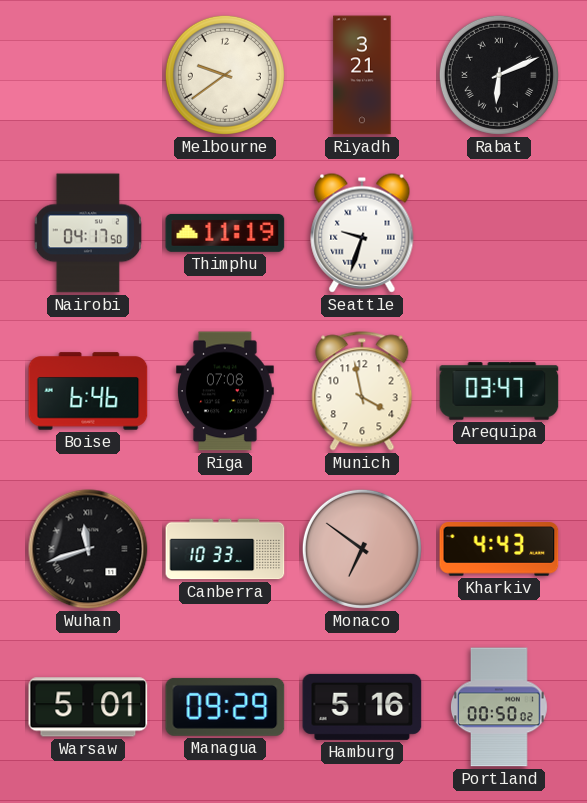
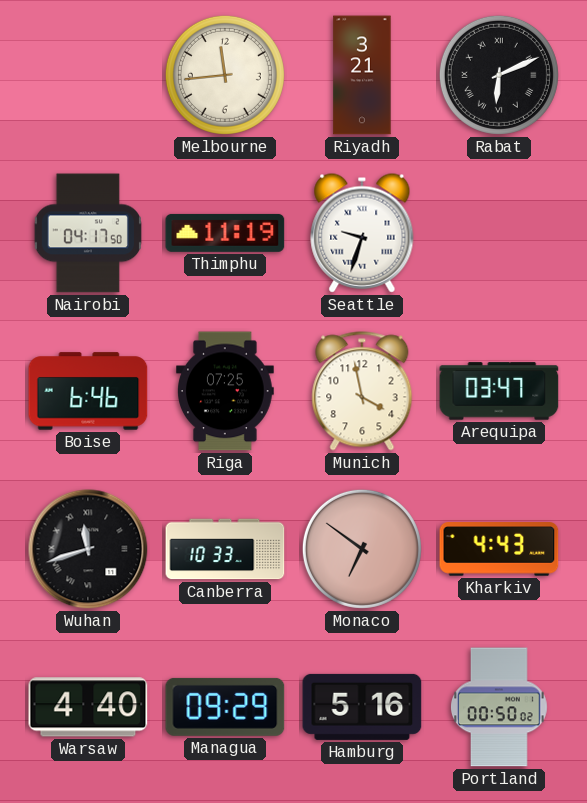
Melbourne: 9:39 -> 11:44
Riga: 07:08 -> 07:25
Warsaw: 5:01 -> 4:40
